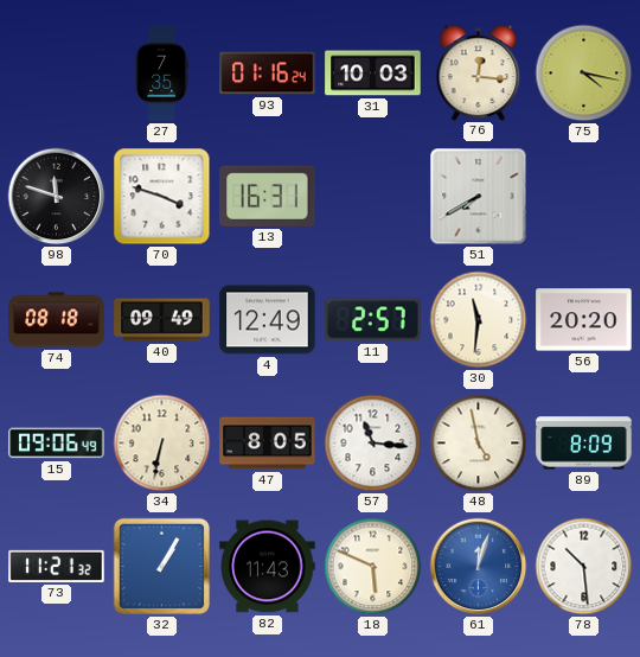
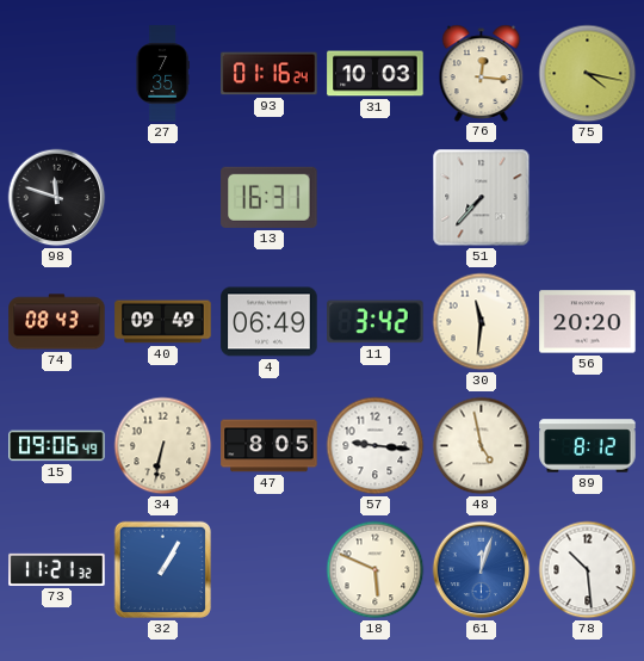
70: 3:48 -> none
51: 7:40 -> 7:37
74: 08:18 -> 08:43
4: 12:49 -> 06:49
11: 2:57 -> 3:42
57: 11:16 -> 9:16
89: 8:09 -> 8:12
82: 11:43 -> none
